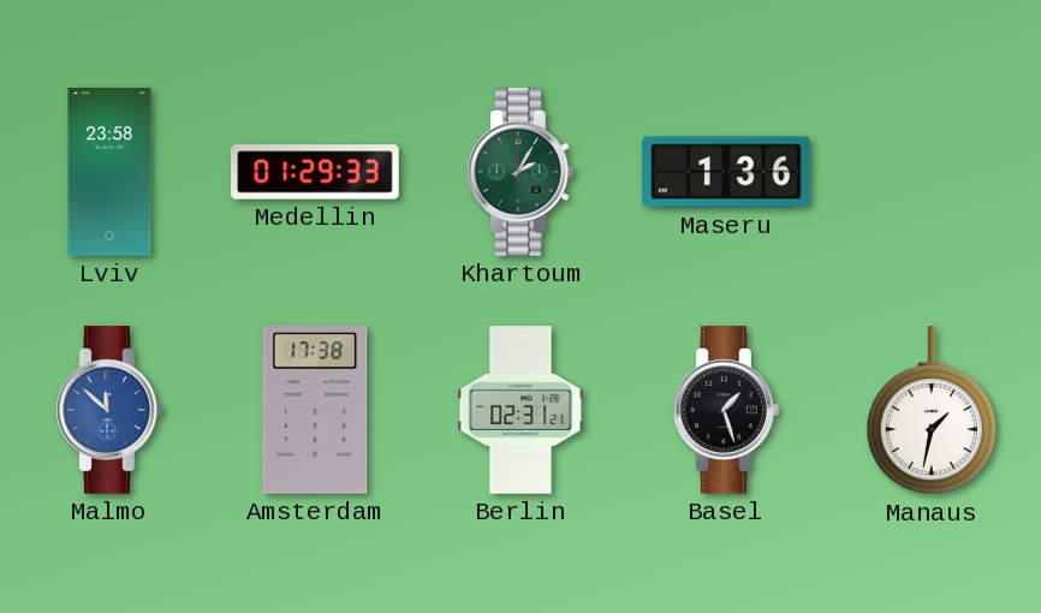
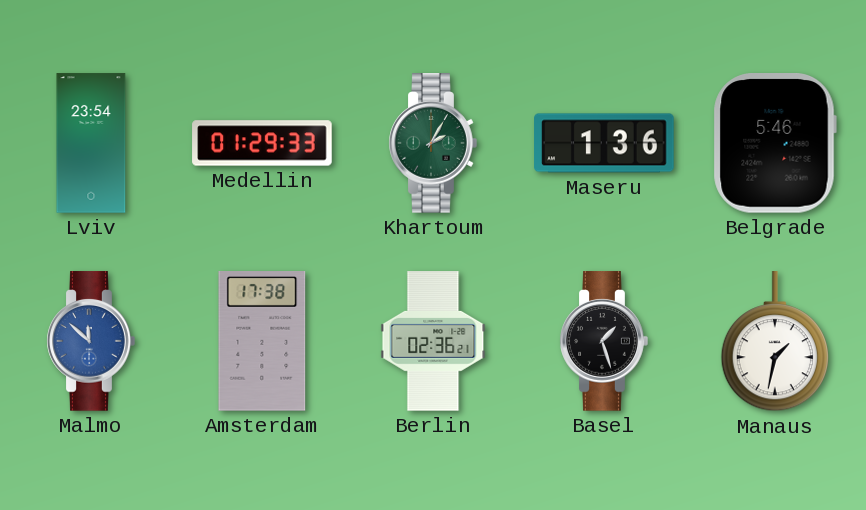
Lviv: 23:58 -> 23:54
Belgrade: none -> 5:46
Berlin: 02:31 -> 02:36
